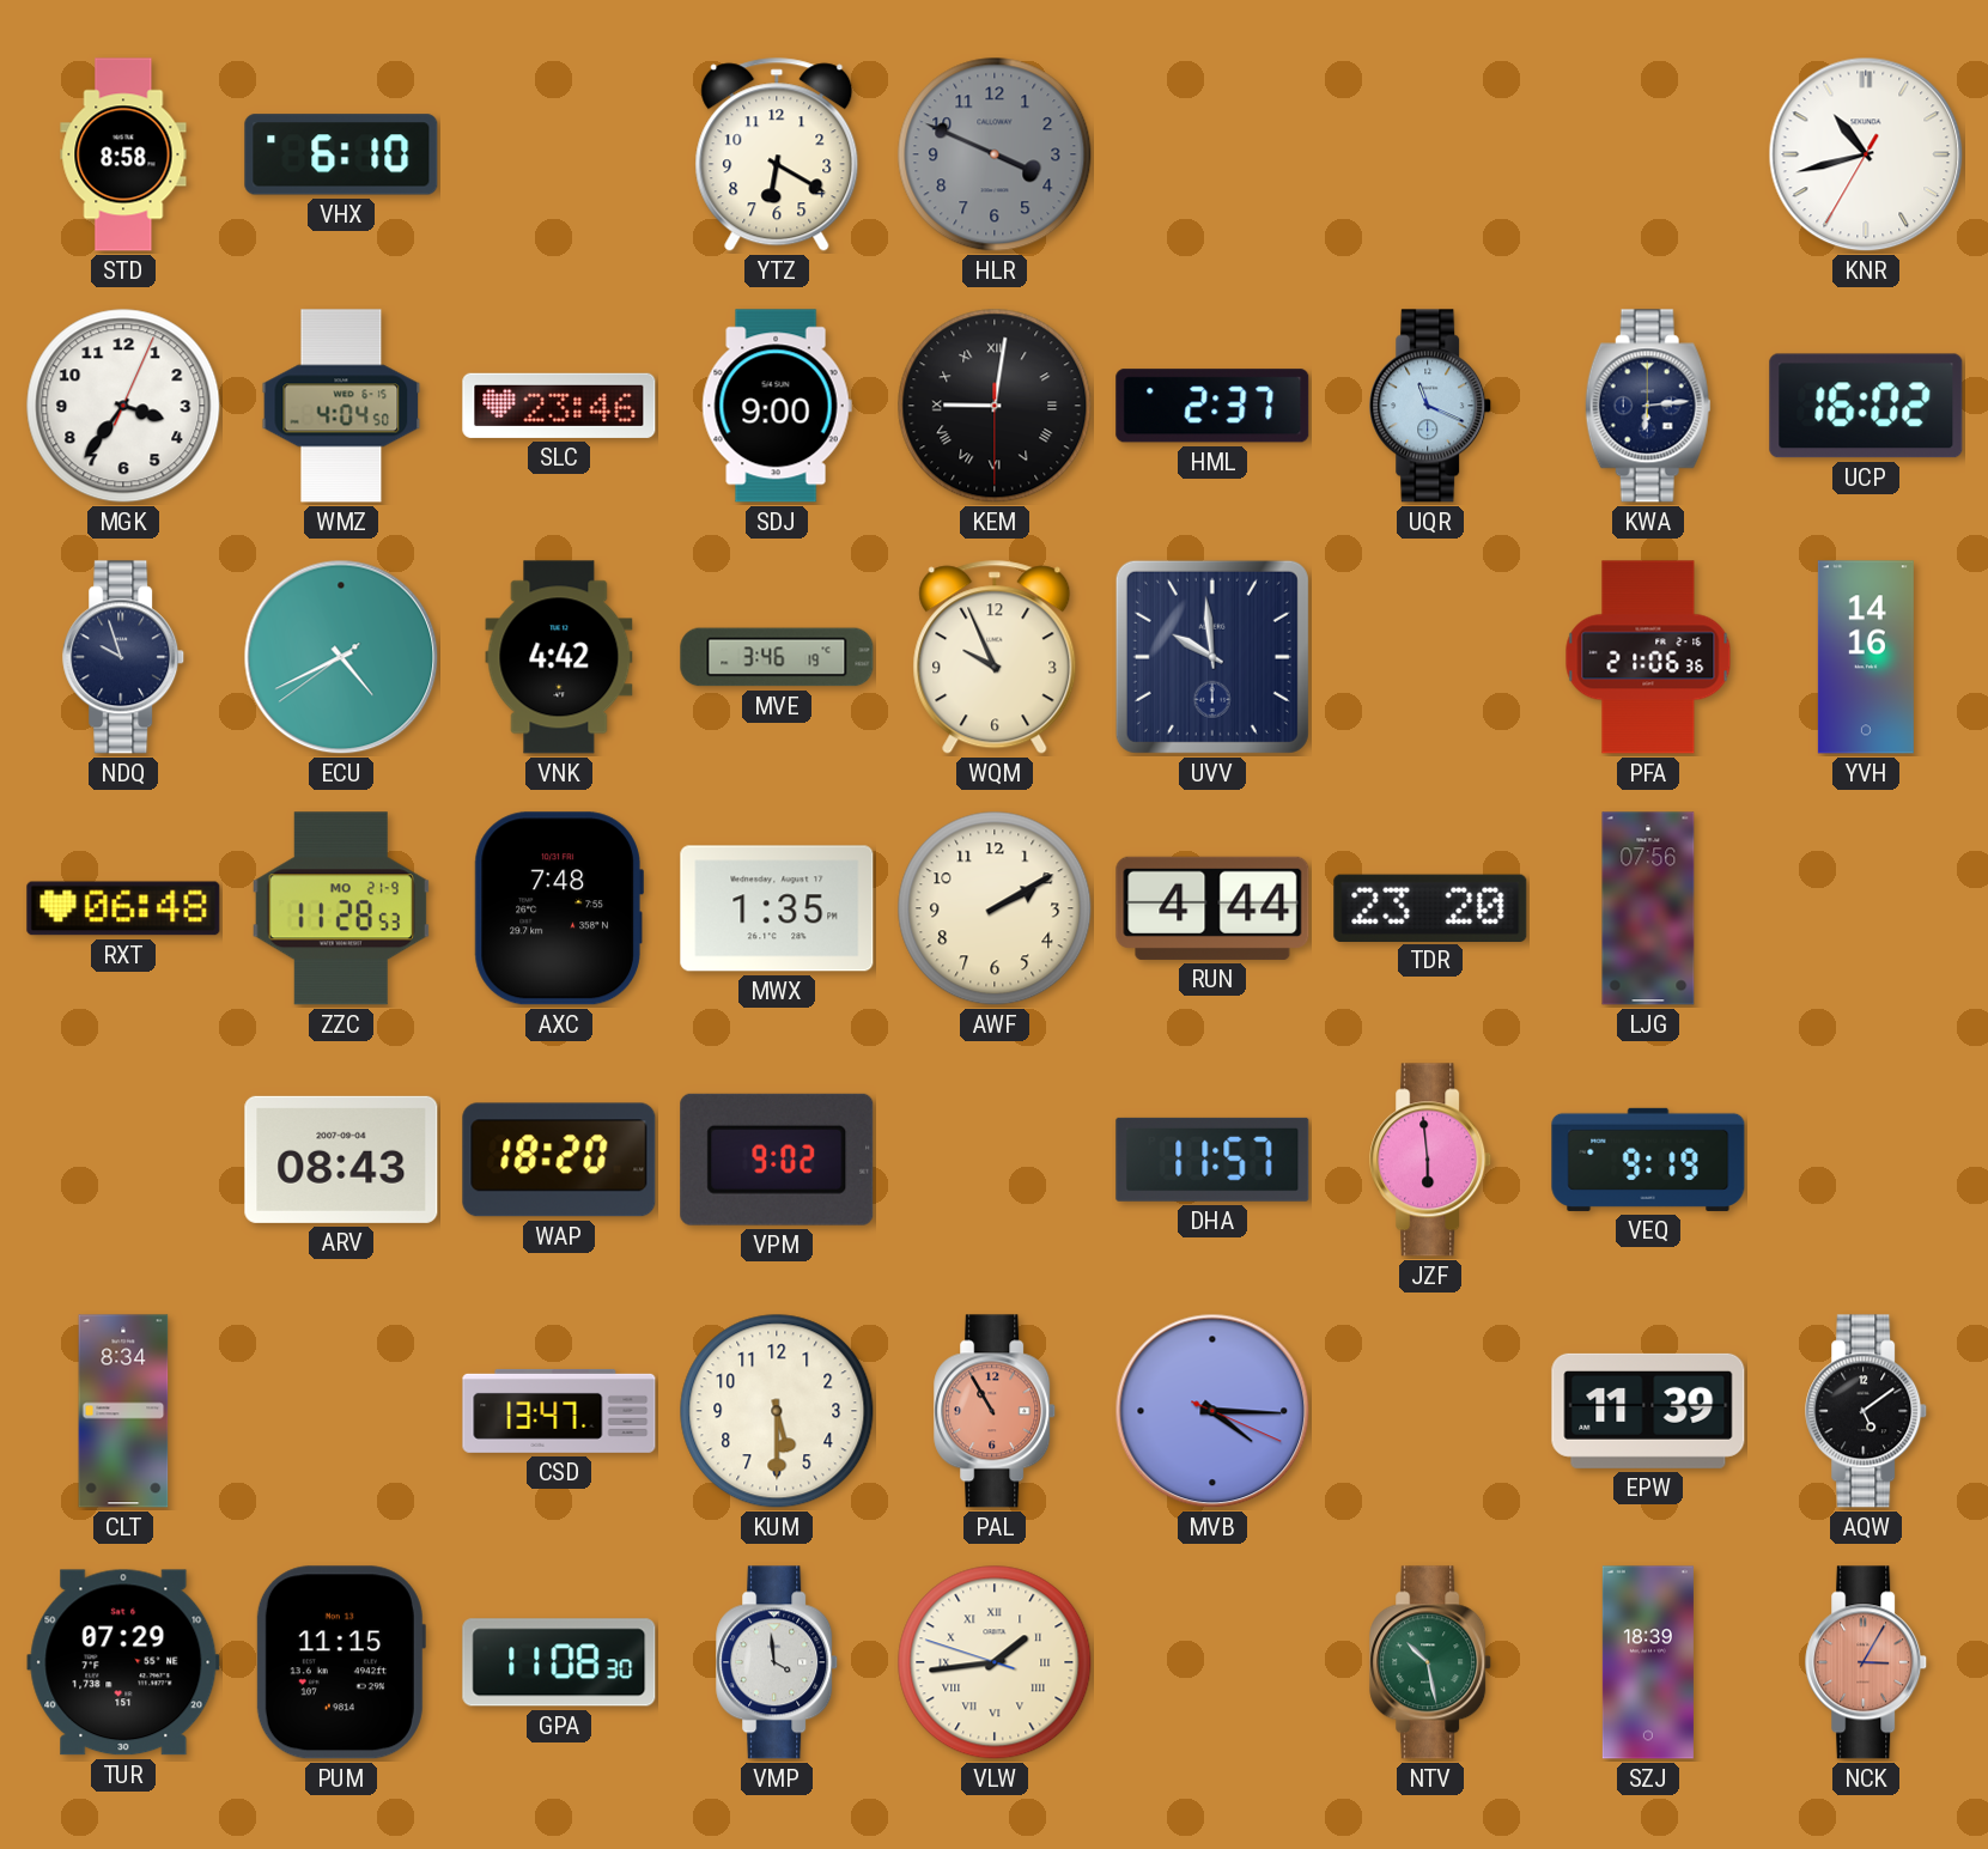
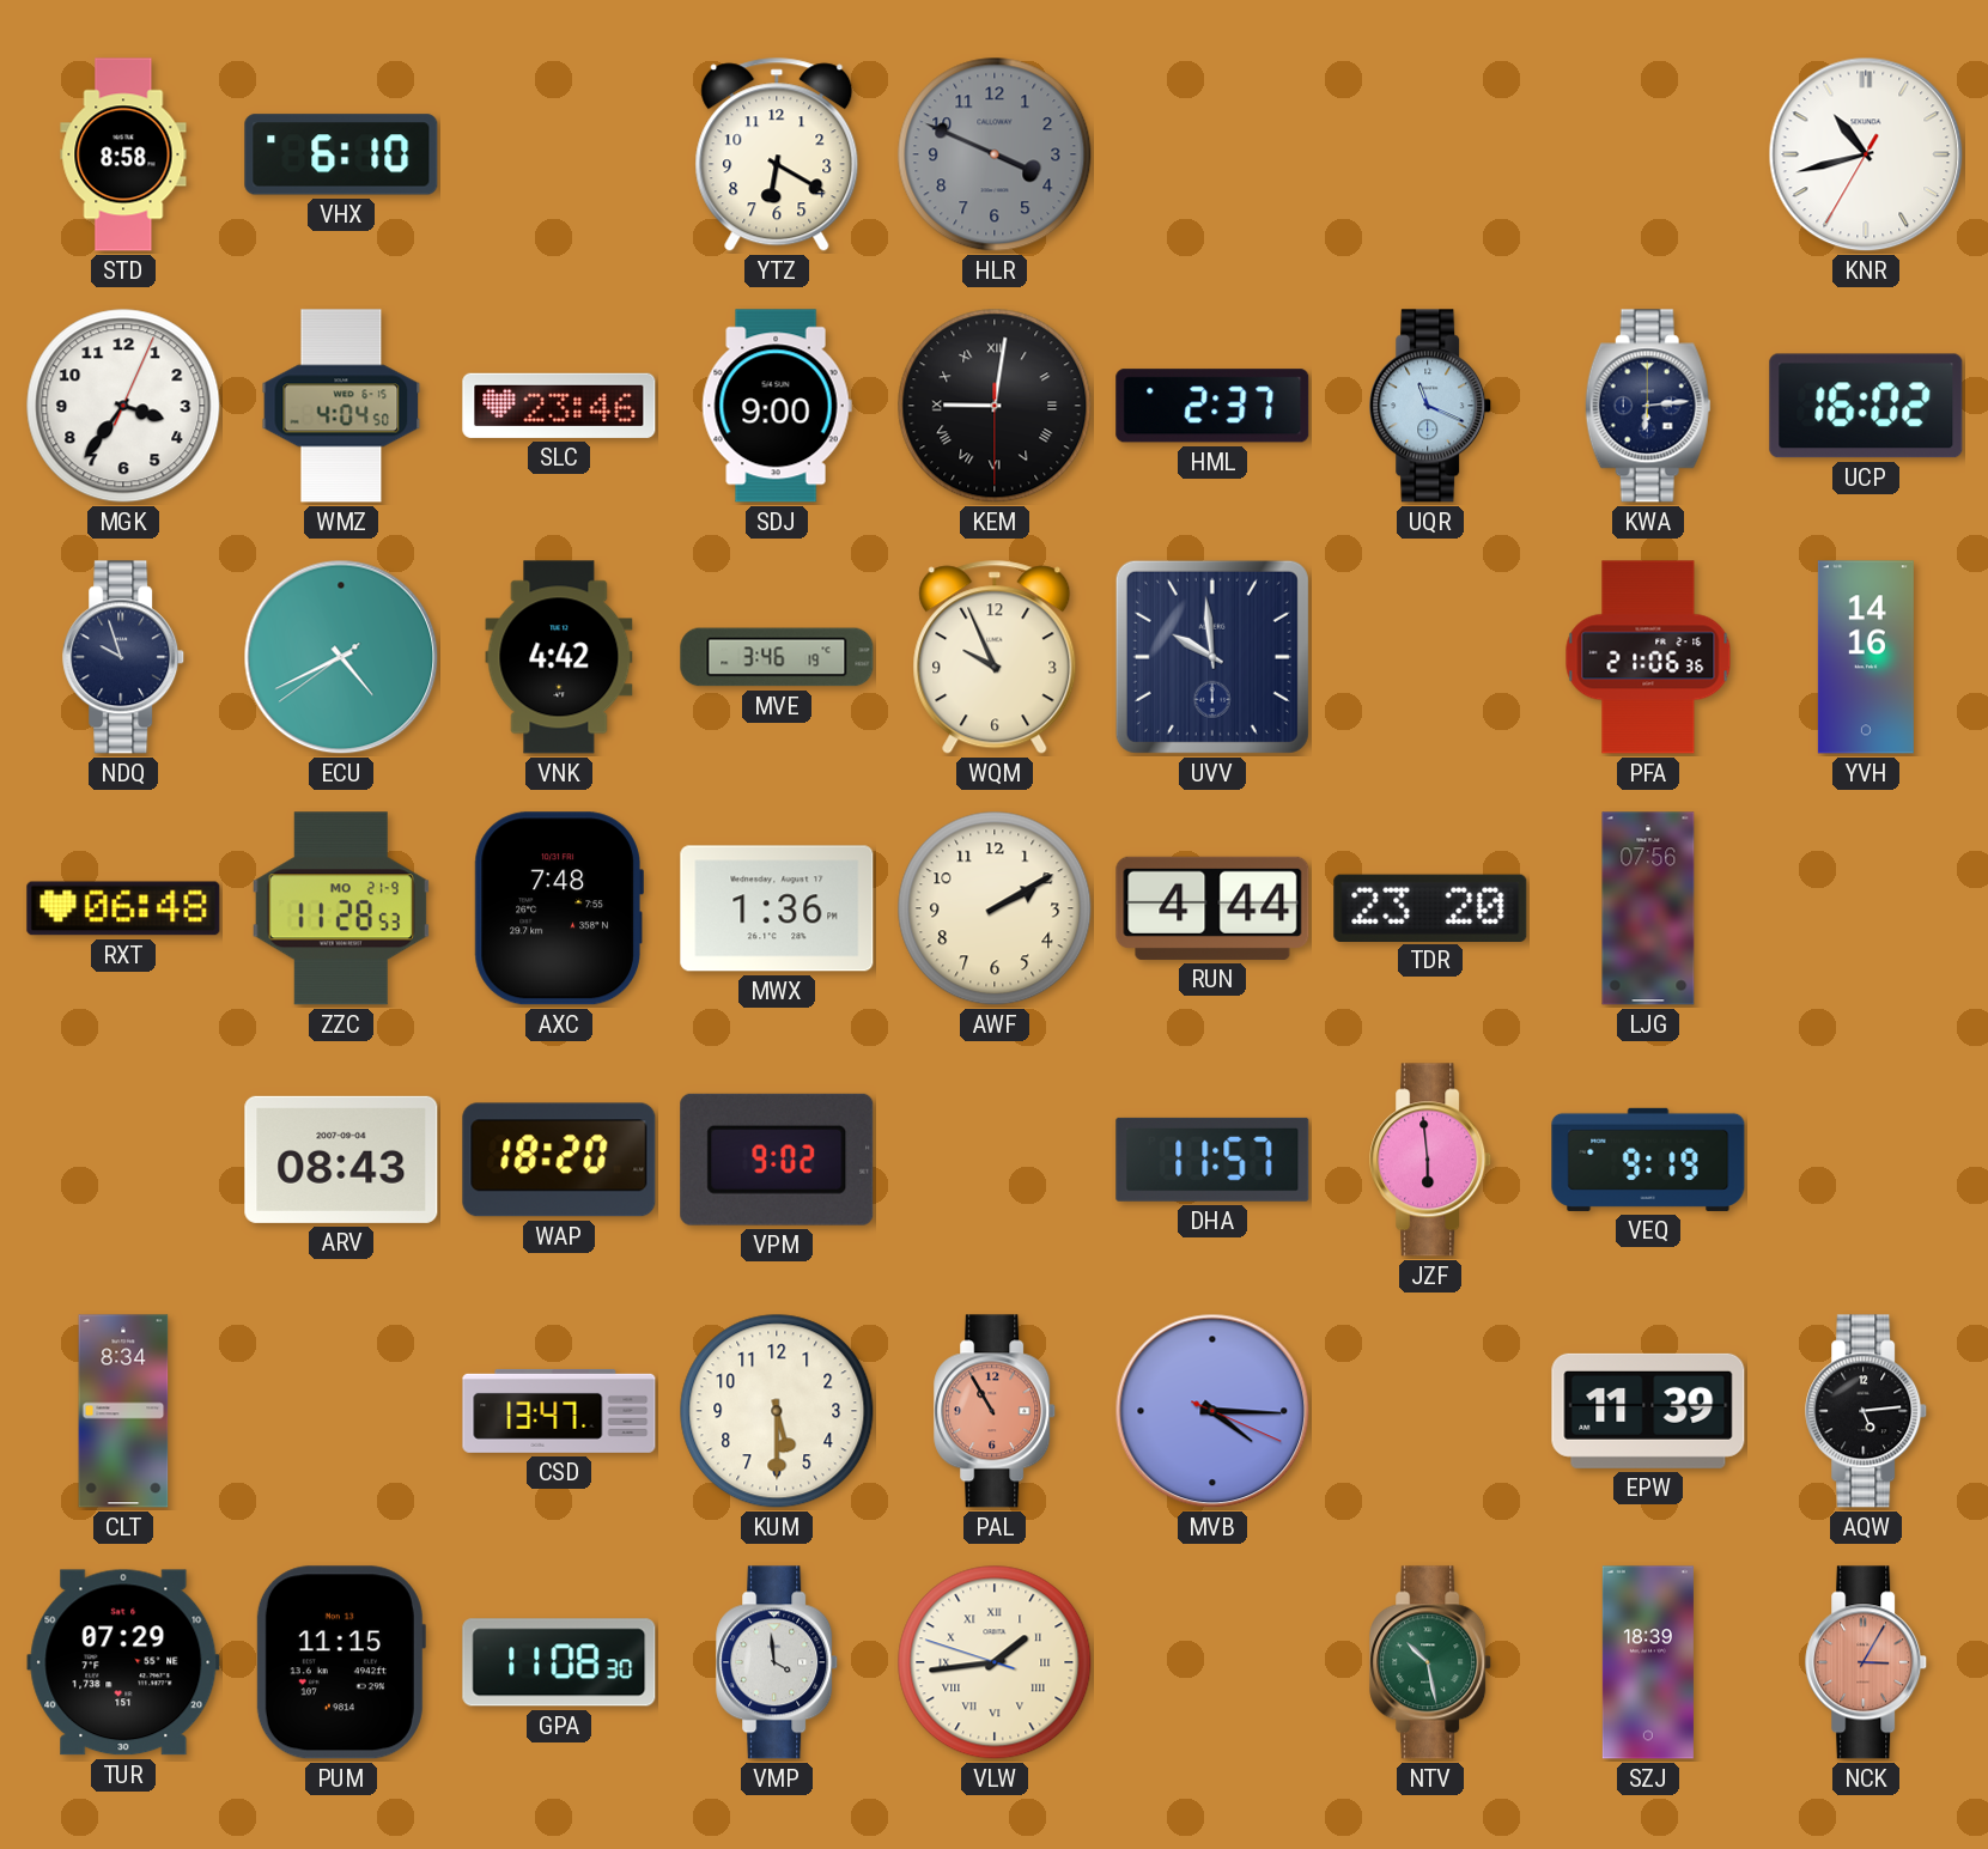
MWX: 1:35 -> 1:36
AQW: 5:09 -> 5:14
